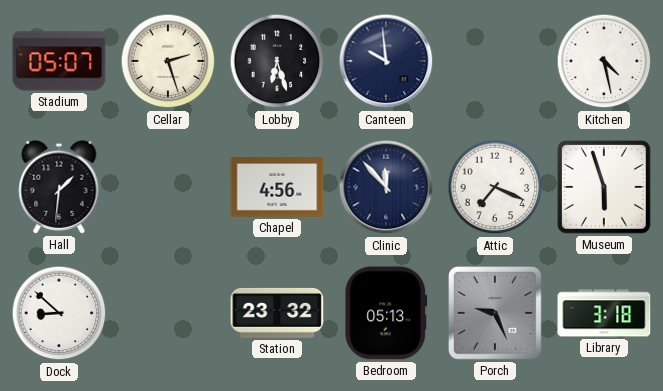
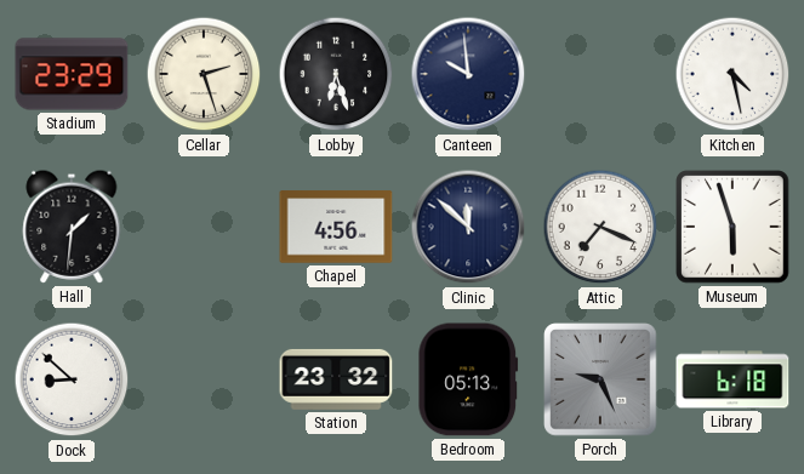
Stadium: 05:07 -> 23:29
Clinic: 11:53 -> 11:52
Library: 3:18 -> 6:18
